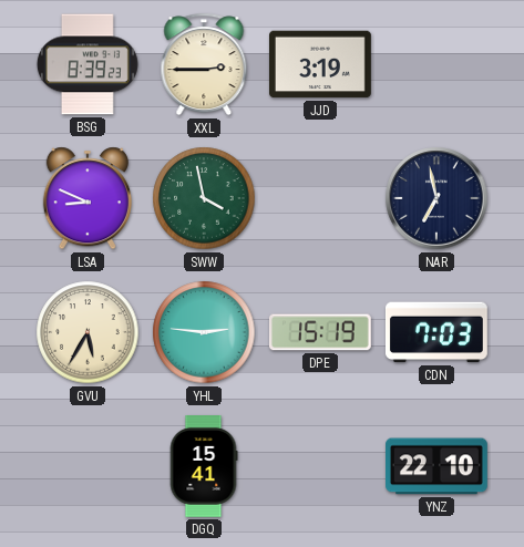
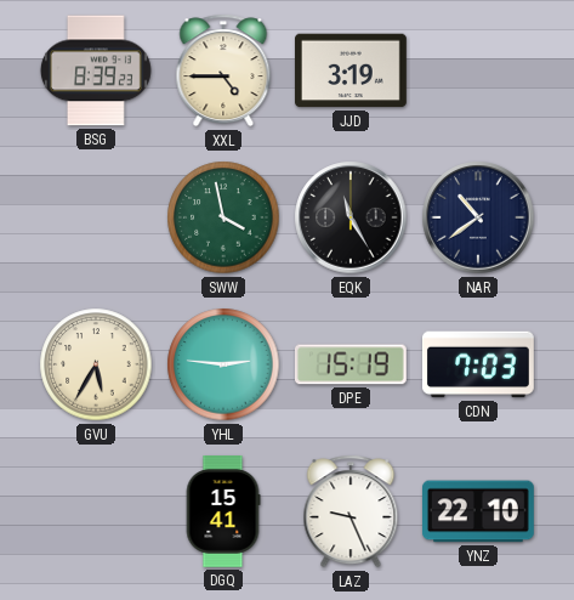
XXL: 2:45 -> 4:45
LSA: 8:49 -> none
EQK: none -> 11:25
NAR: 6:58 -> 10:39
LAZ: none -> 9:26
